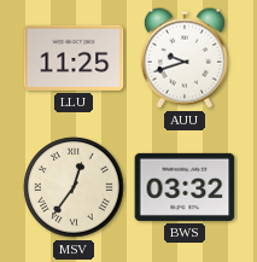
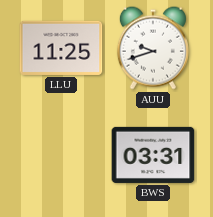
MSV: 12:36 -> none
BWS: 03:32 -> 03:31
